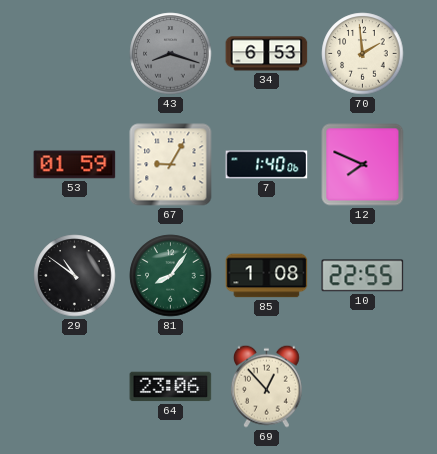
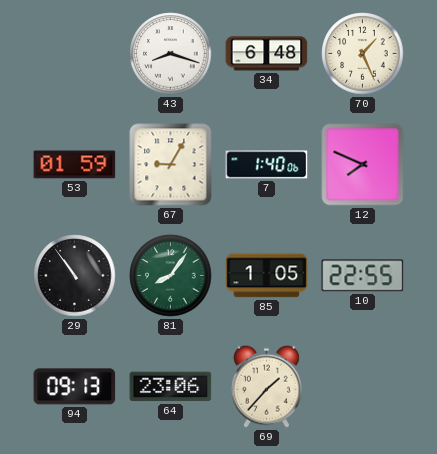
43 dial: grey -> white
34: 6:53 -> 6:48
70: 1:59 -> 1:26
29: 10:51 -> 10:54
85: 1:08 -> 1:05
94: none -> 09:13
69: 12:53 -> 1:37
